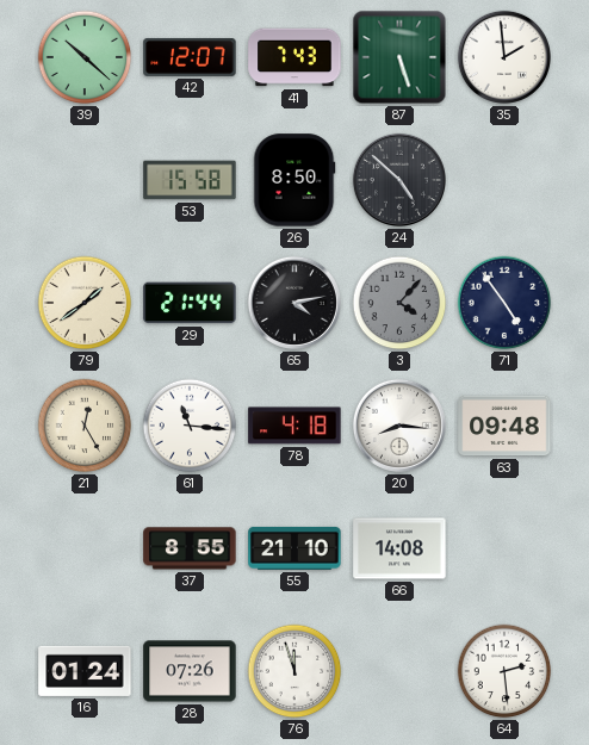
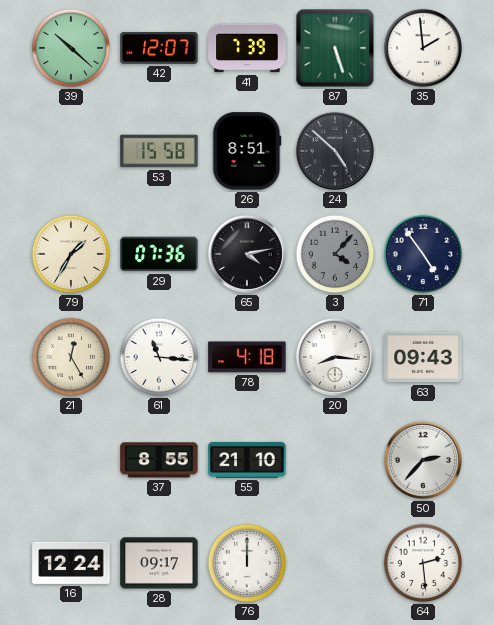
41: 7:43 -> 7:39
26: 8:50 -> 8:51
79: 1:39 -> 1:35
29: 21:44 -> 07:36
63: 09:48 -> 09:43
66: 14:08 -> none
50: none -> 2:37
16: 01:24 -> 12:24
28: 07:26 -> 09:17
76: 11:57 -> 12:00
